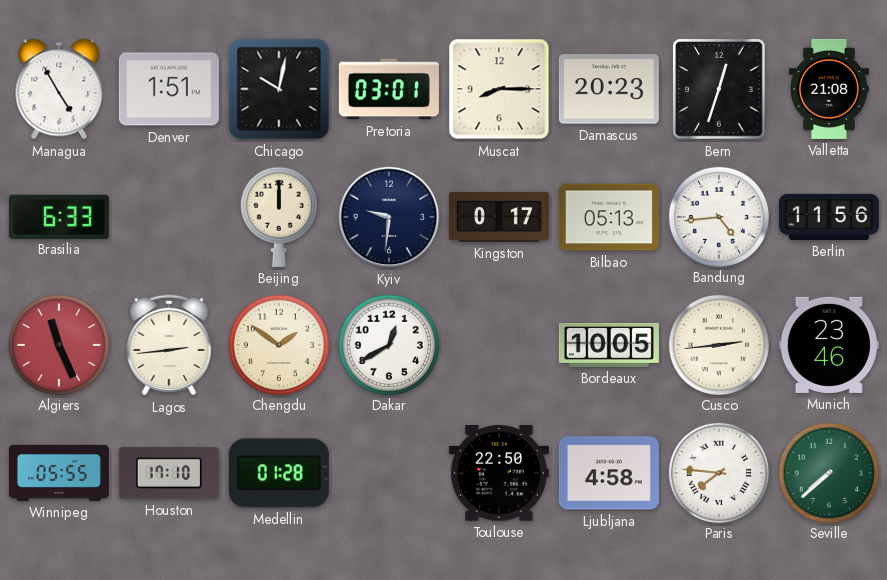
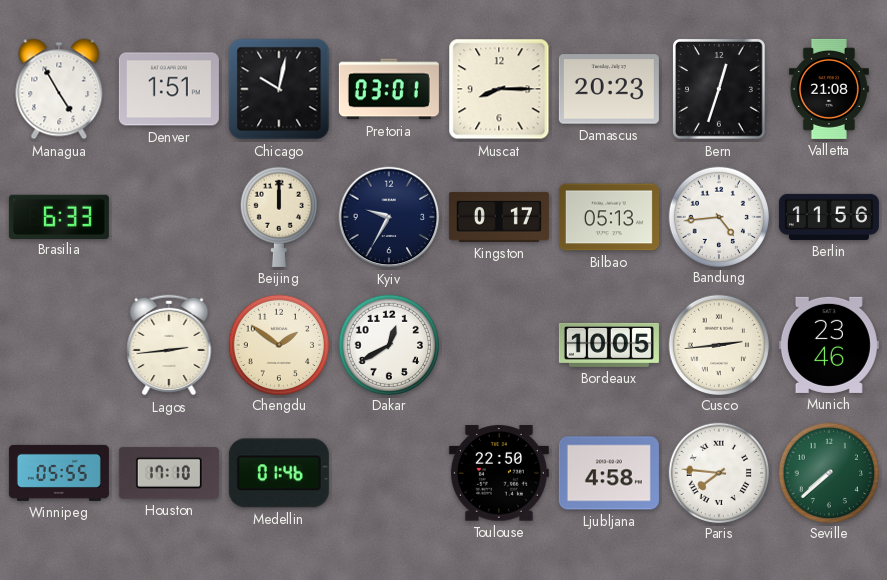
Kyiv: 9:31 -> 9:35
Algiers: 11:26 -> none
Medellin: 01:28 -> 01:46
